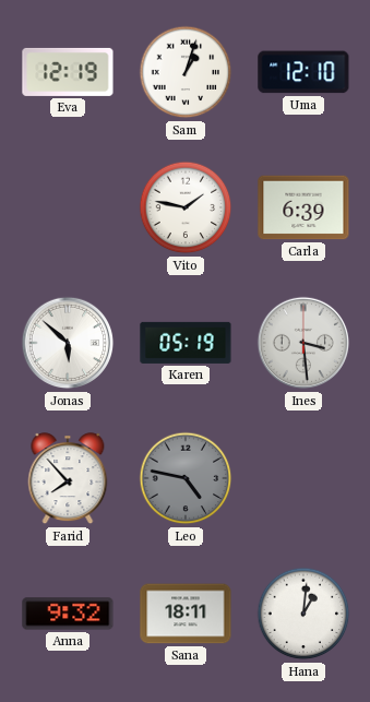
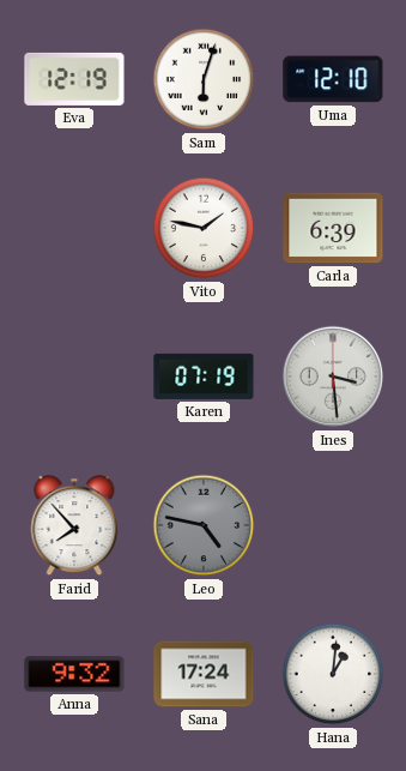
Sam: 1:03 -> 6:03
Jonas: 5:52 -> none
Karen: 05:19 -> 07:19
Sana: 18:11 -> 17:24
